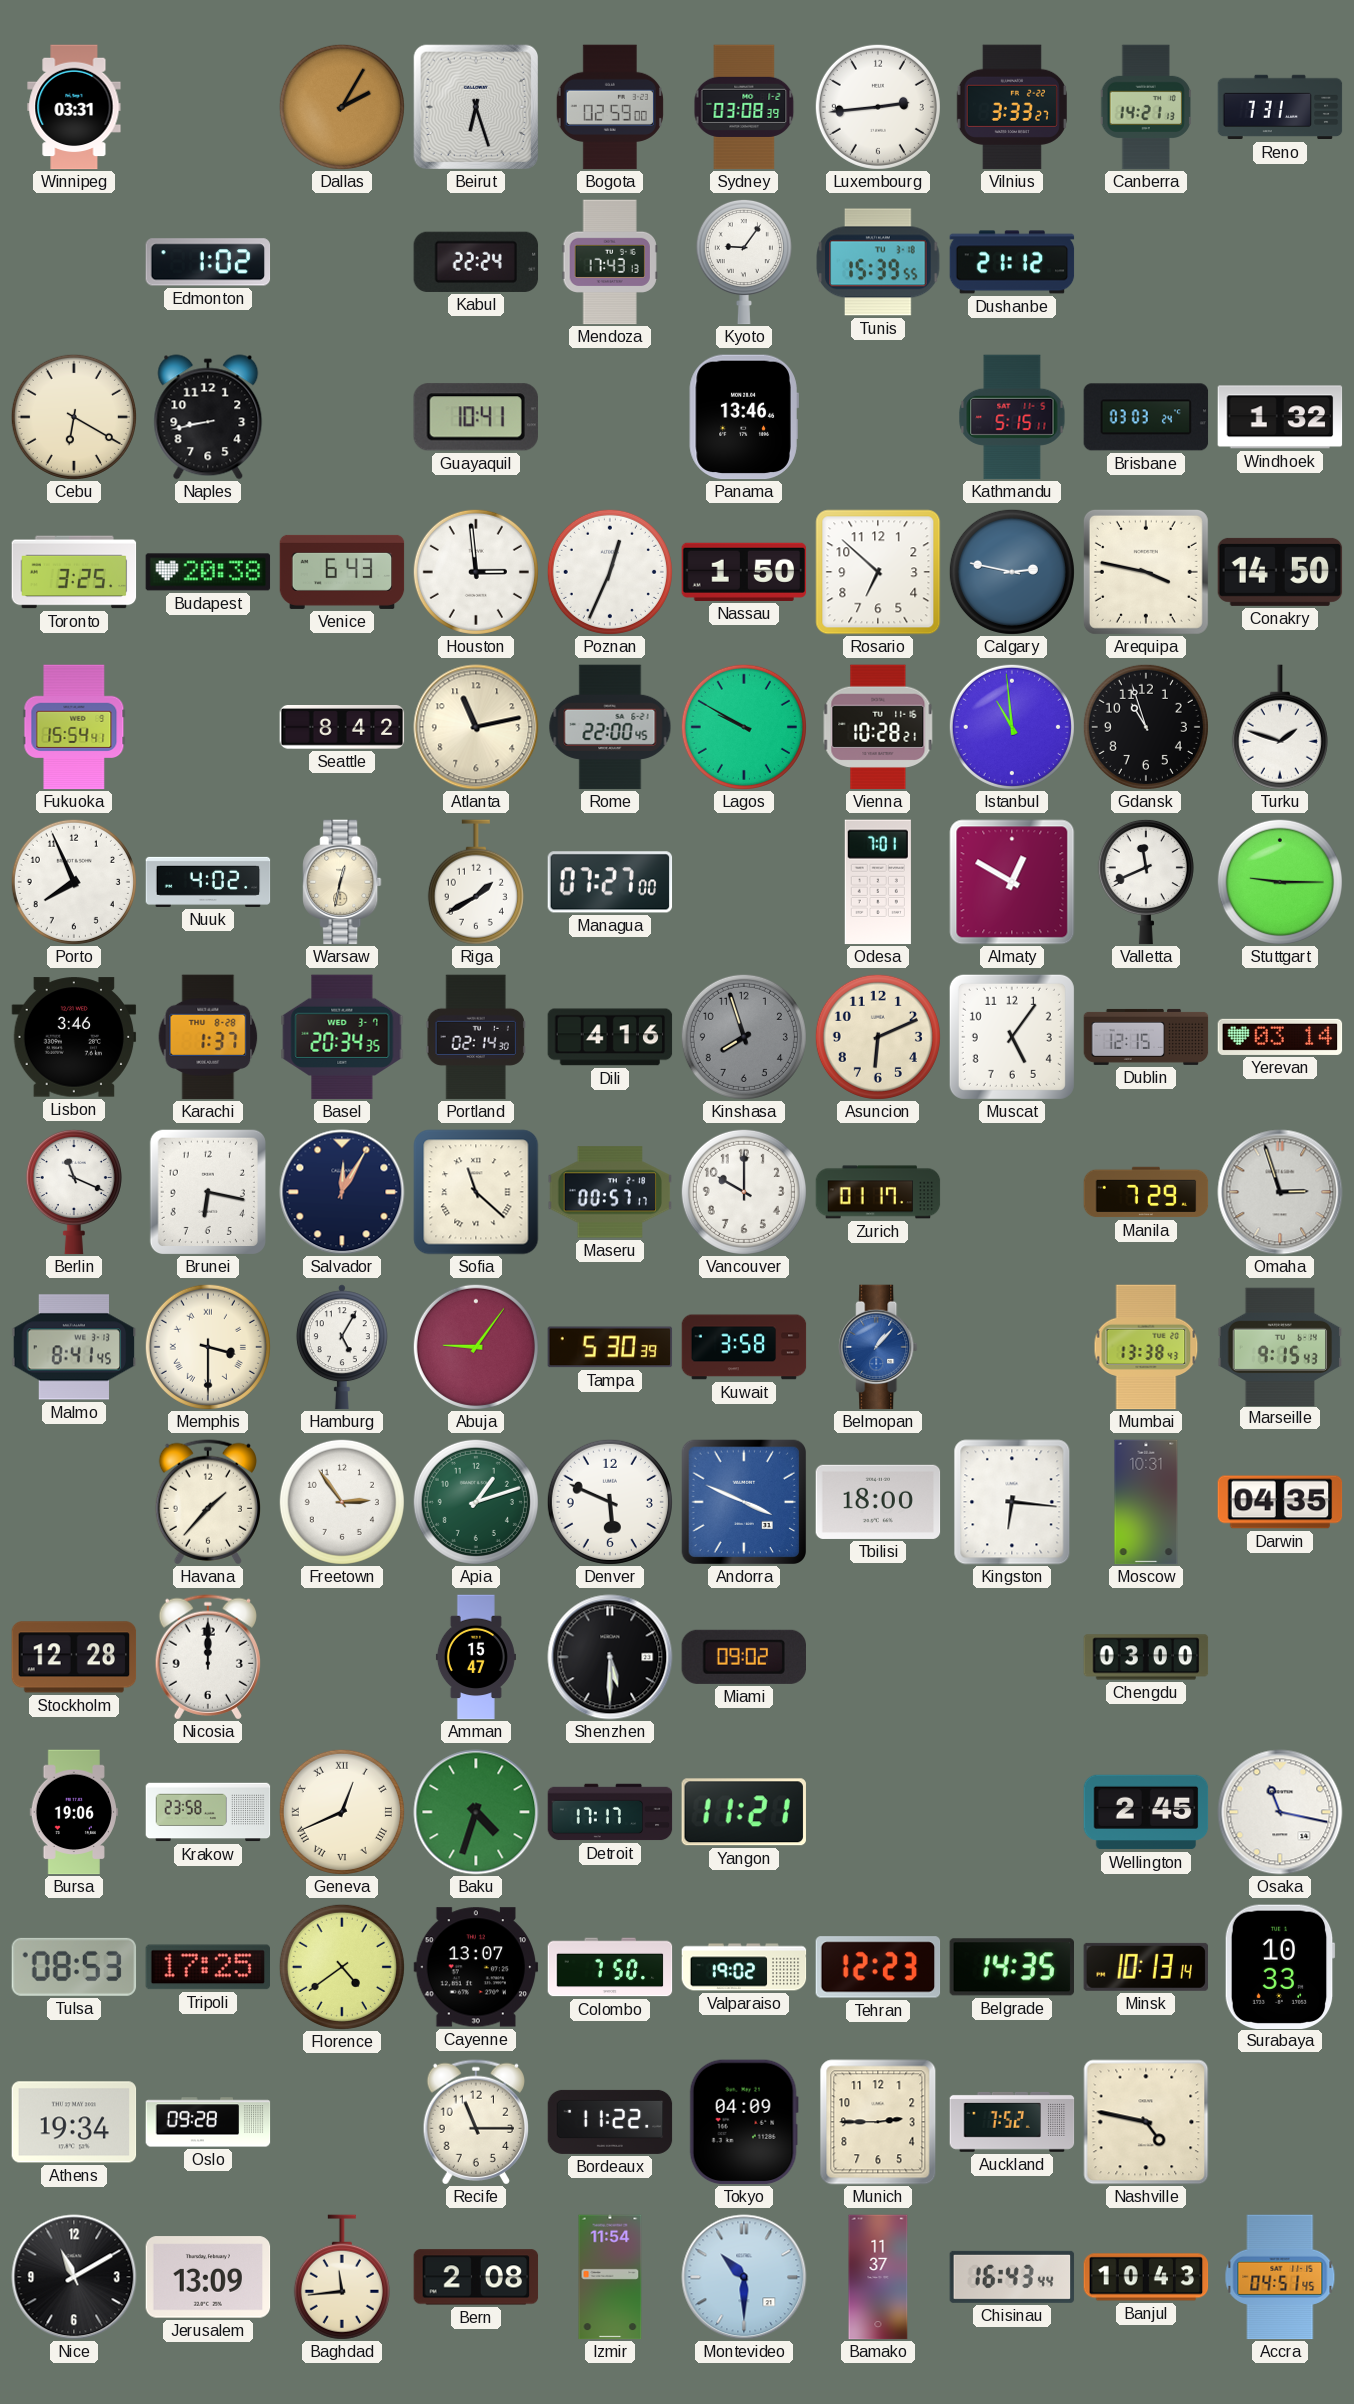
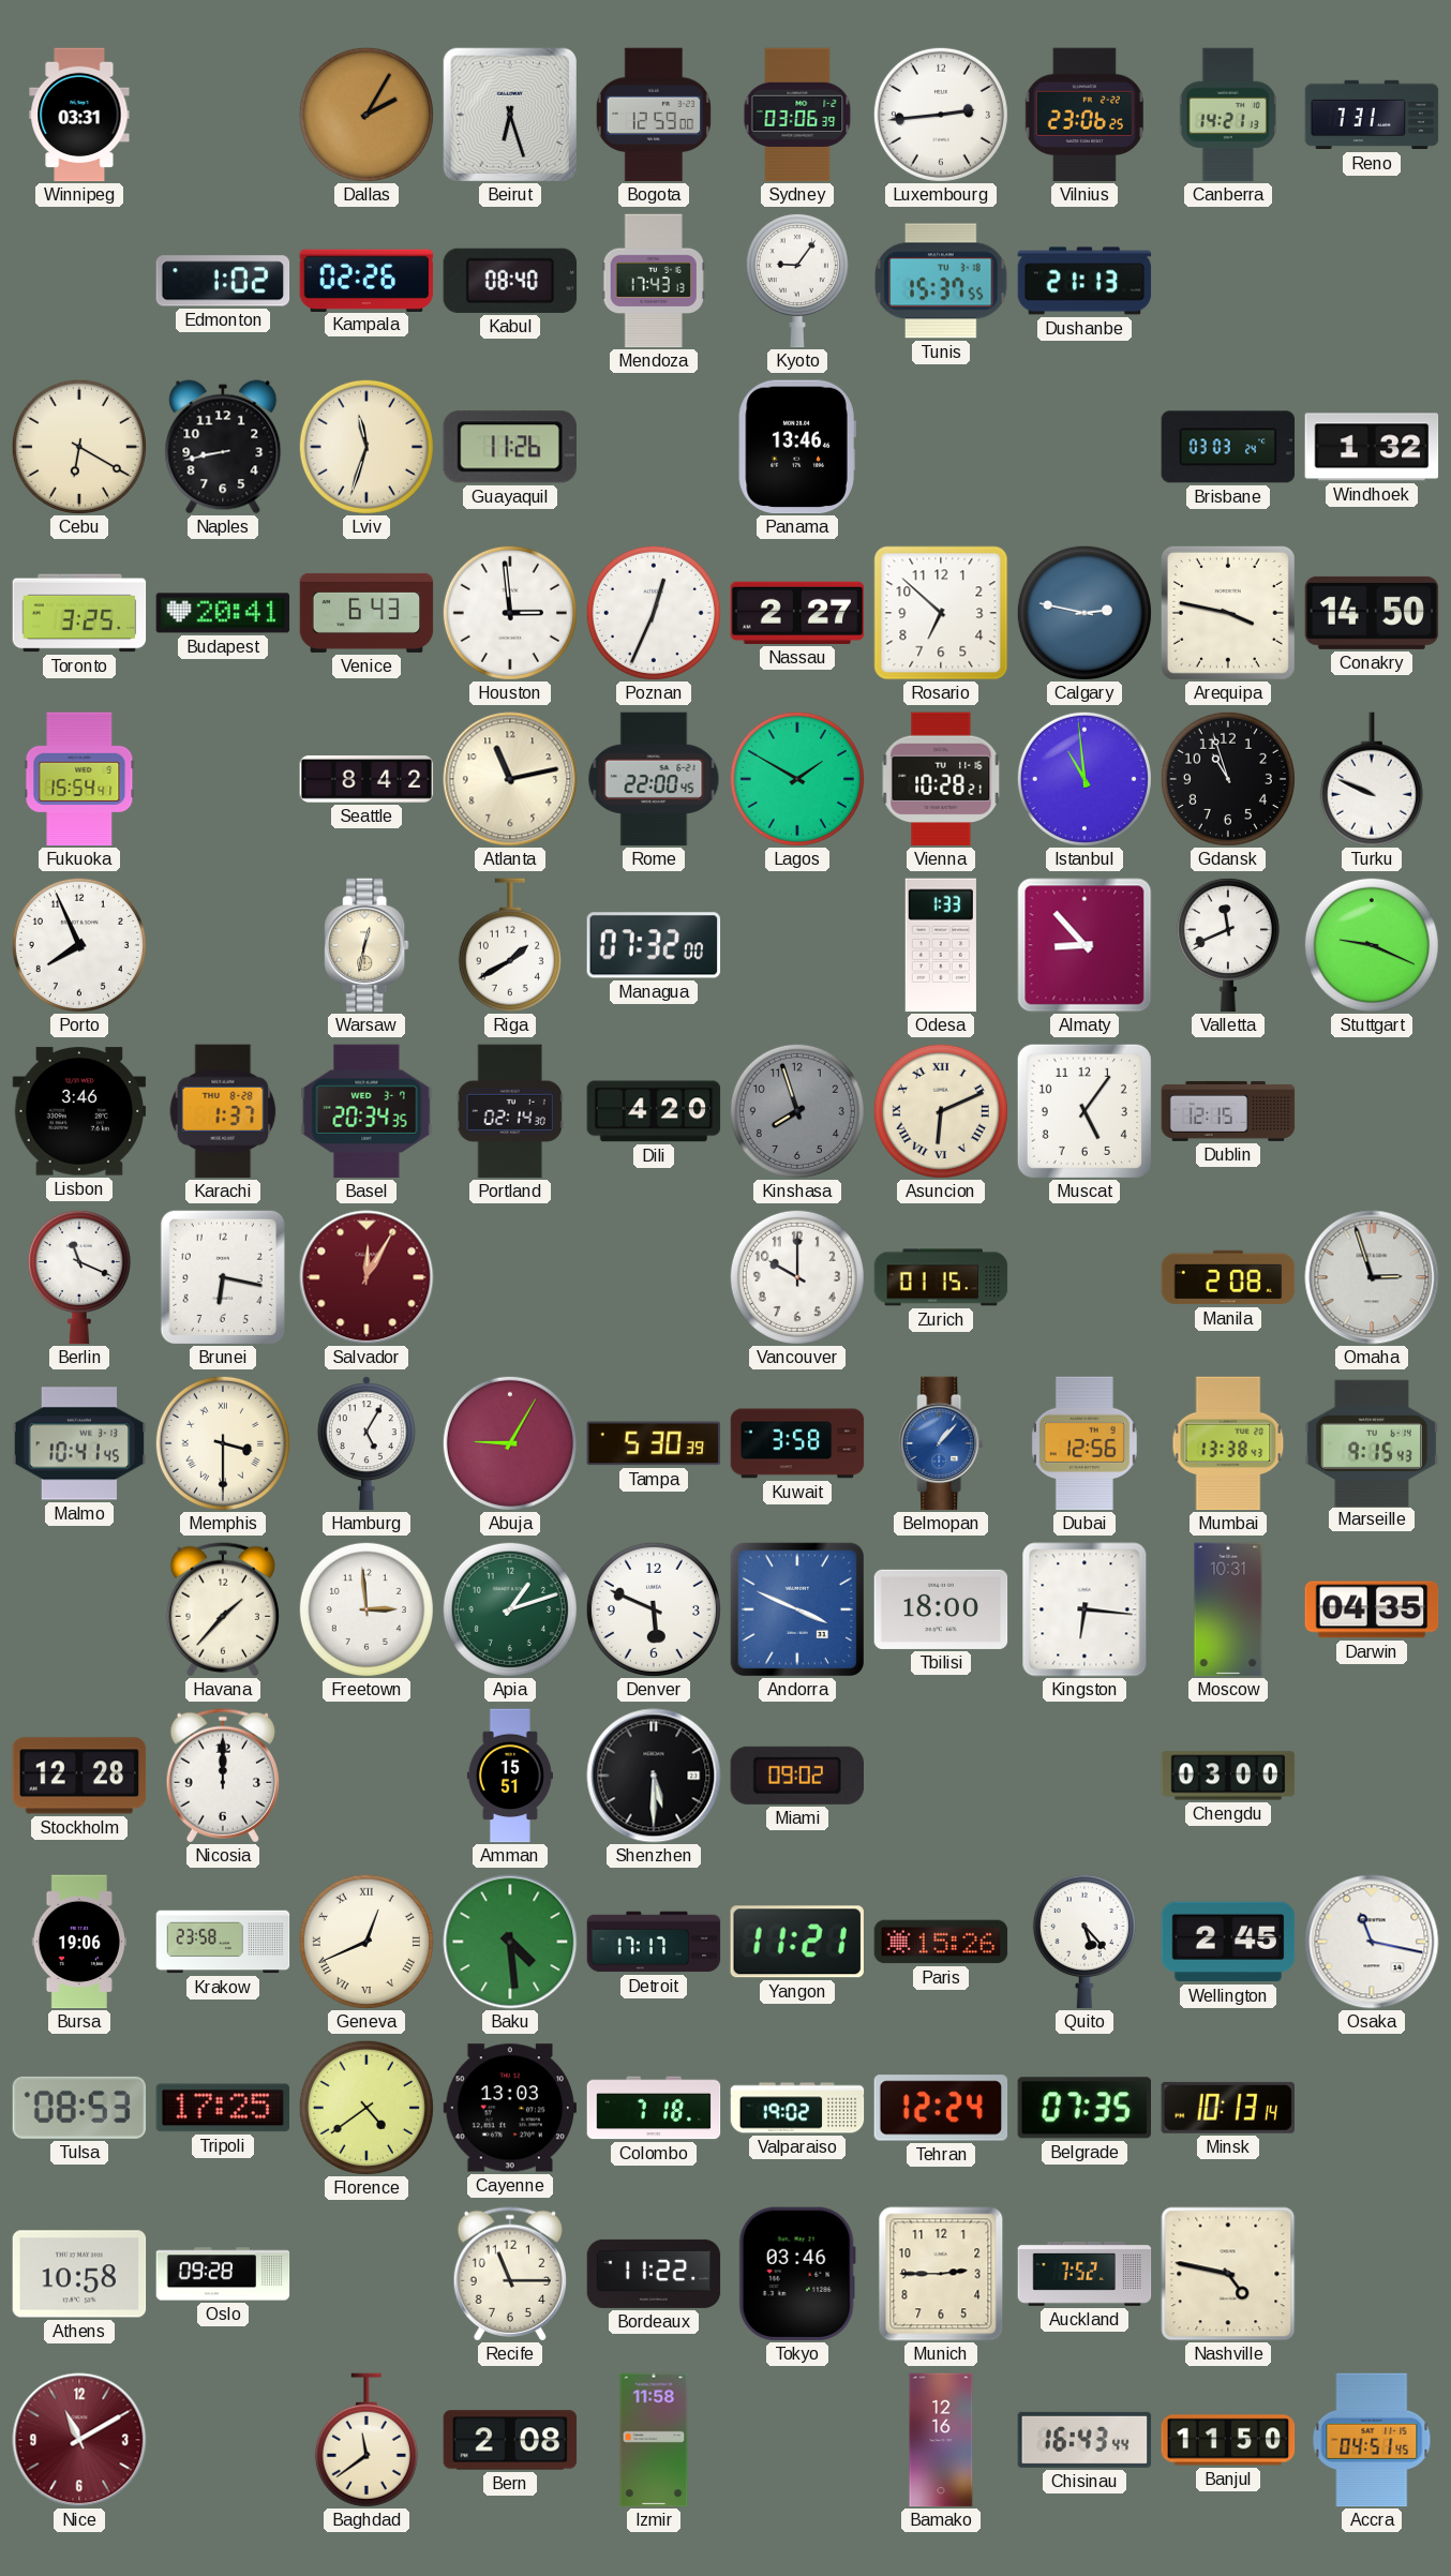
Bogota: 02:59 -> 12:59
Sydney: 03:08 -> 03:06
Vilnius: 3:33 -> 23:06
Kampala: none -> 02:26
Kabul: 22:24 -> 08:40
Tunis: 15:39 -> 15:37
Dushanbe: 21:12 -> 21:13
Lviv: none -> 11:33
Guayaquil: 10:41 -> 11:26
Kathmandu: 5:15 -> none
Budapest: 20:38 -> 20:41
Nassau: 1:50 -> 2:27
Lagos: 9:50 -> 1:50
Turku: 1:48 -> 9:49
Nuuk: 4:02 -> none
Managua: 07:27 -> 07:32
Odesa: 7:01 -> 1:33
Almaty: 12:50 -> 8:53
Stuttgart: 9:15 -> 9:19
Dili: 4:16 -> 4:20
Asuncion numerals: Arabic -> Roman
Yerevan: 03:14 -> none
Salvador dial: navy -> burgundy
Sofia: 11:22 -> none
Maseru: 00:57 -> none
Zurich: 01:17 -> 01:15
Manila: 7:29 -> 2:08
Malmo: 8:41 -> 10:41
Abuja: 9:06 -> 9:05
Dubai: none -> 12:56
Freetown: 2:54 -> 2:59
Amman: 15:47 -> 15:51
Baku: 4:33 -> 4:29
Paris: none -> 15:26
Quito: none -> 5:23
Cayenne: 13:07 -> 13:03
Colombo: 7:50 -> 7:18
Tehran: 12:23 -> 12:24
Belgrade: 14:35 -> 07:35
Surabaya: 10:33 -> none
Athens: 19:34 -> 10:58
Tokyo: 04:09 -> 03:46
Nice dial: black -> burgundy
Jerusalem: 13:09 -> none
Baghdad: 11:44 -> 11:39
Izmir: 11:54 -> 11:58
Montevideo: 10:30 -> none
Bamako: 11:37 -> 12:16
Banjul: 10:43 -> 11:50
